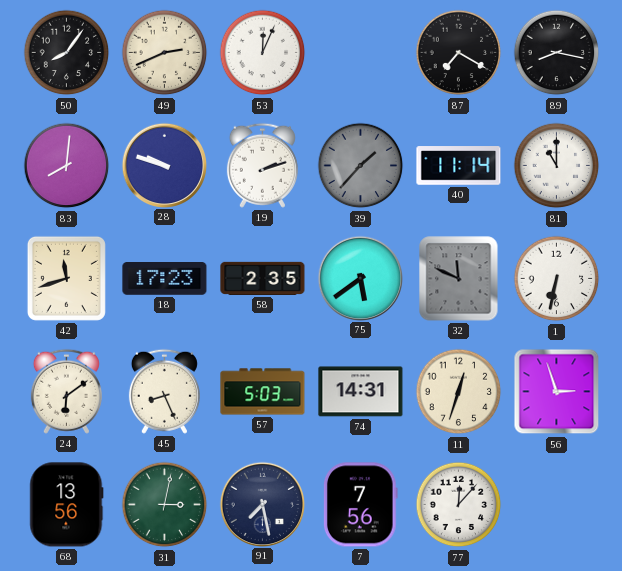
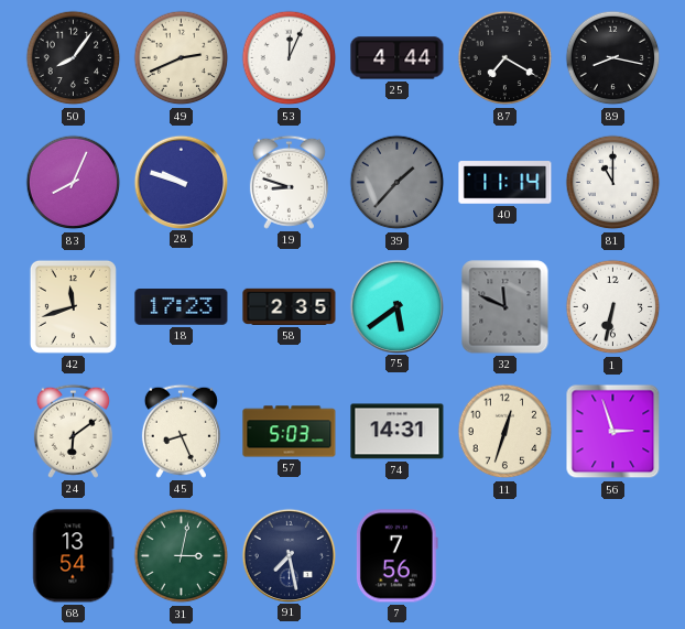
25: none -> 4:44
83: 8:01 -> 8:04
19: 2:12 -> 8:48
68: 13:56 -> 13:54
77: 12:07 -> none
